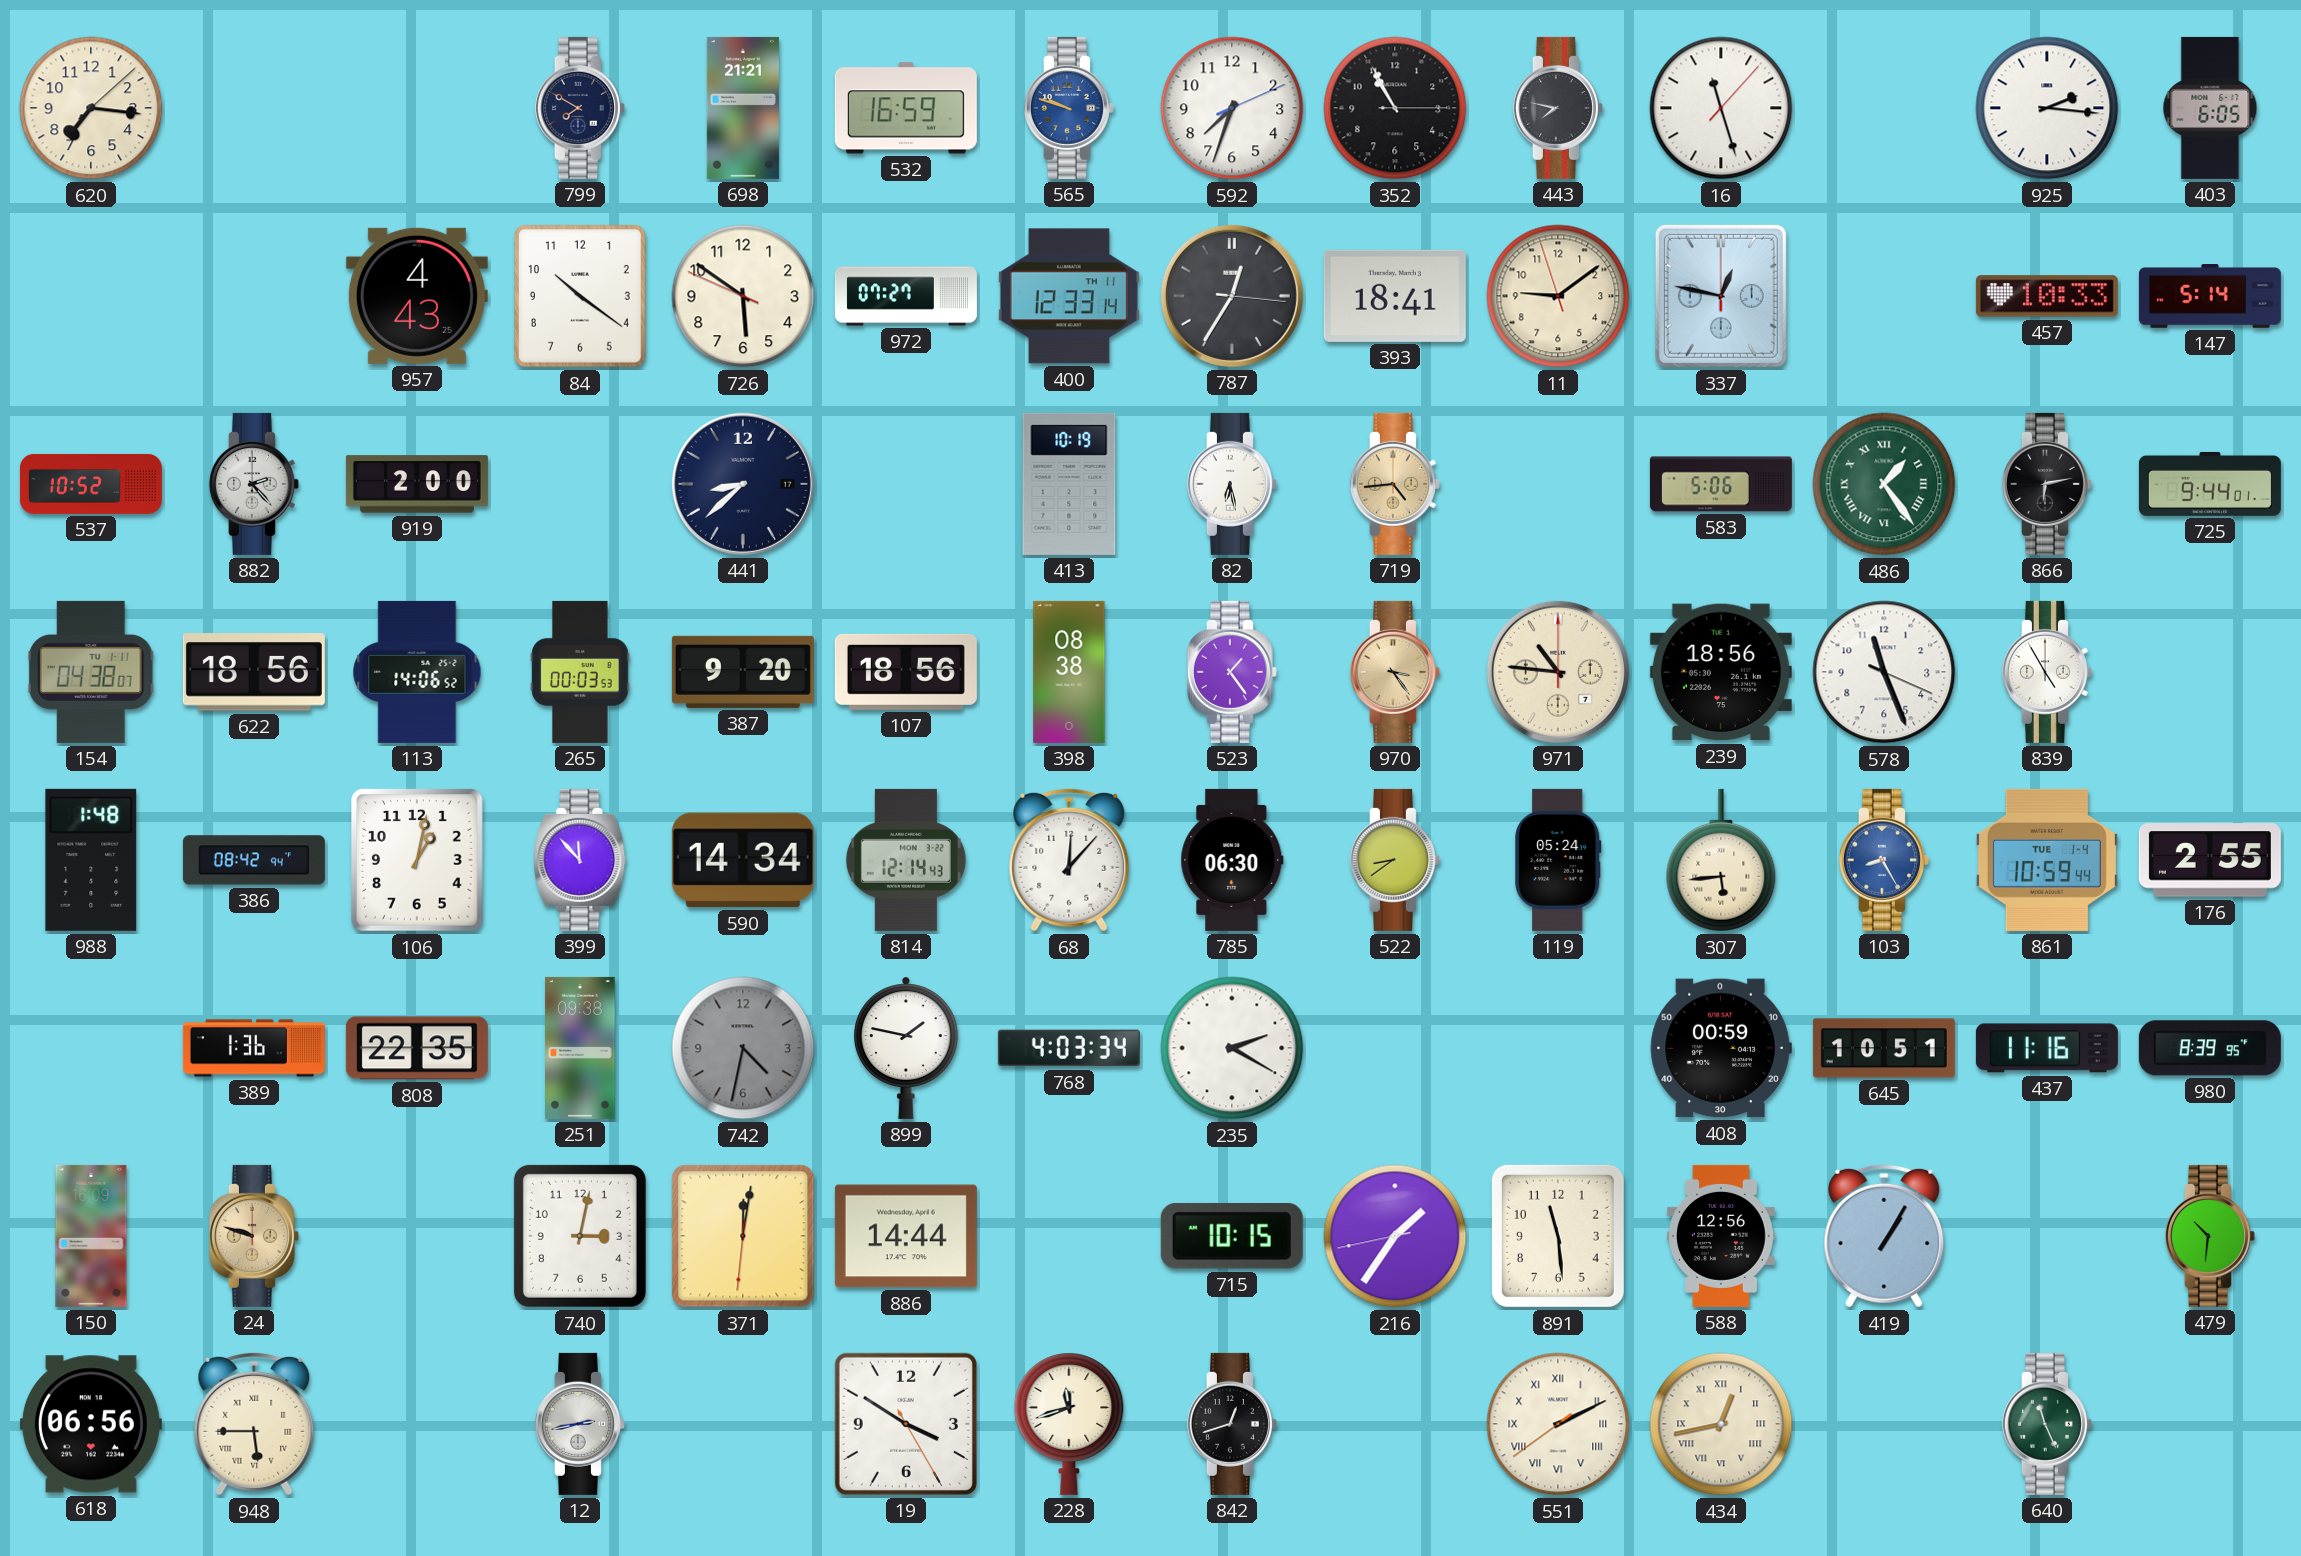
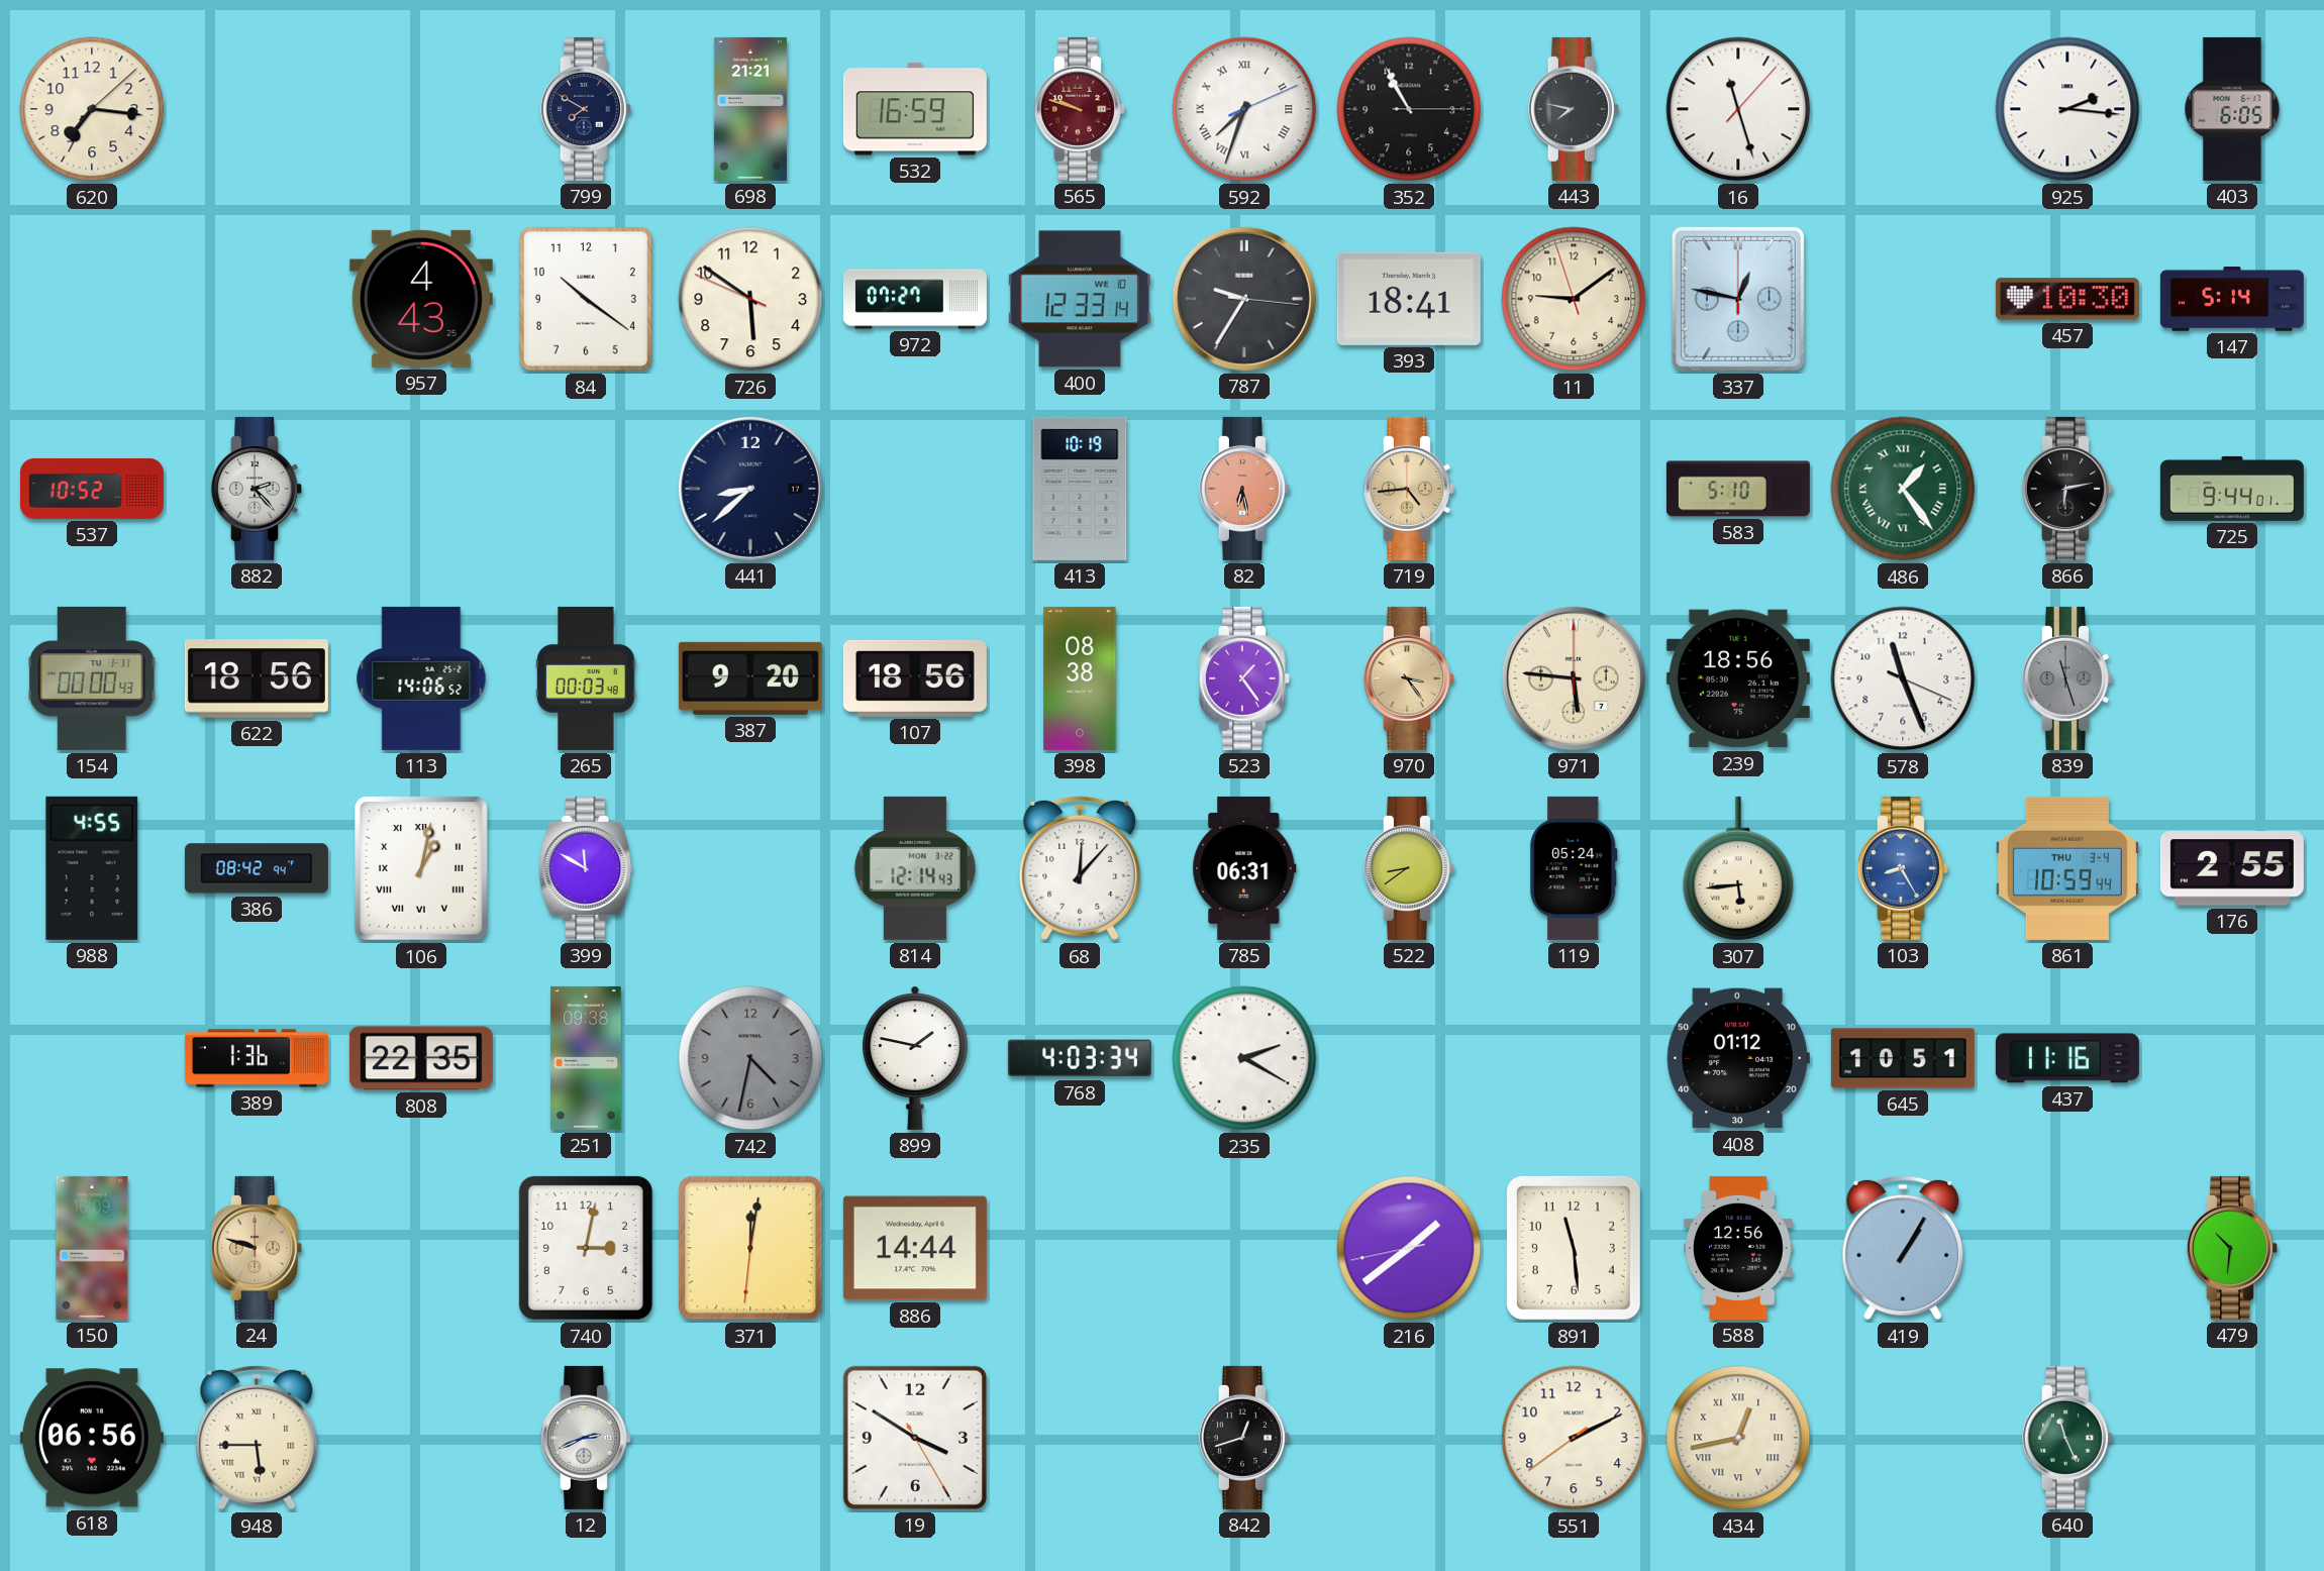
565 dial: blue -> burgundy
592 numerals: Arabic -> Roman
400 date: TH 11 -> WE 10
787: 12:35 -> 9:35
457: 10:33 -> 10:30
919: 2:00 -> none
82 dial: white -> salmon
583: 5:06 -> 5:10
154: 04:38 -> 00:00
265: 00:03:53 -> 00:03:48
971: 10:46 -> 5:46
839: 4:55 -> 11:27
839 dial: white -> grey
988: 1:48 -> 4:55
106 numerals: Arabic -> Roman
399: 11:53 -> 11:50
590: 14:34 -> none
785: 06:30 -> 06:31
861 date: TUE 1-4 -> THU 3-4
408: 00:59 -> 01:12
980: 8:39 -> none
715: 10:15 -> none
216: 1:35 -> 1:38
12: 2:43 -> 2:41
228: 11:42 -> none
551 numerals: Roman -> Arabic
